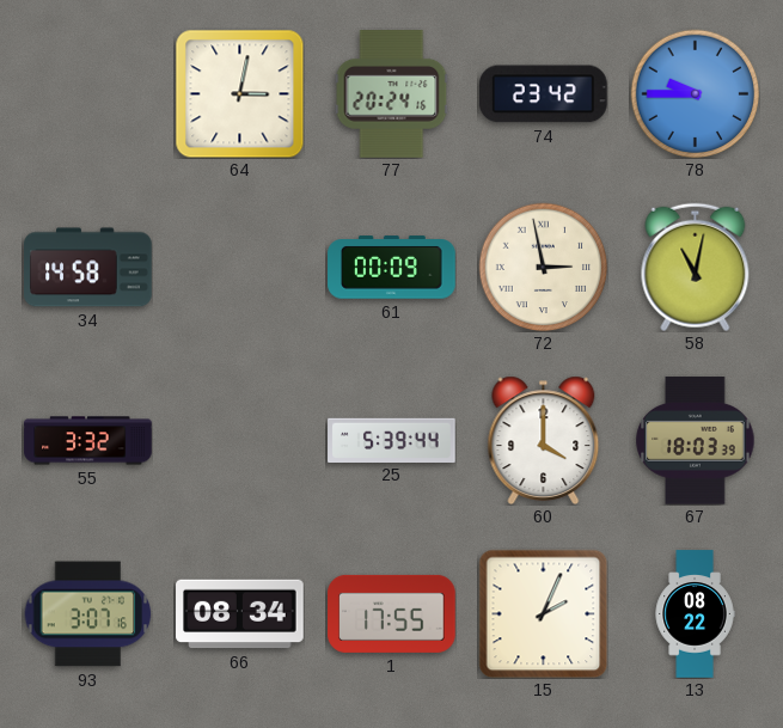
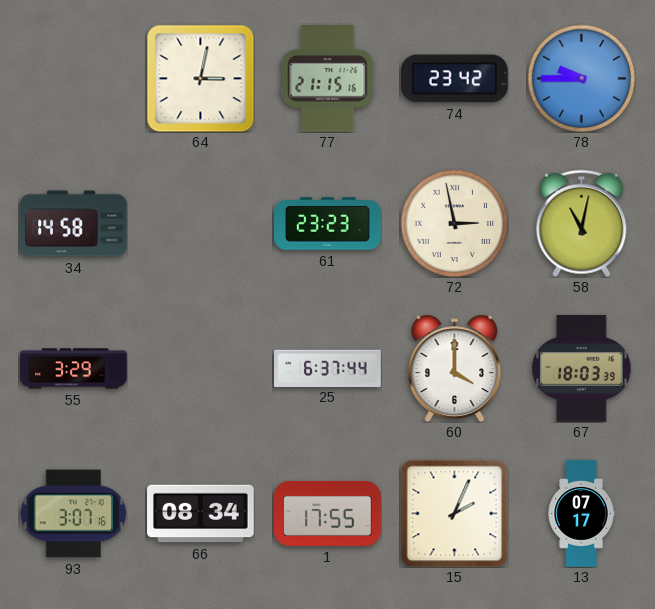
77: 20:24 -> 21:15
61: 00:09 -> 23:23
55: 3:32 -> 3:29
25: 5:39 -> 6:37
13: 08:22 -> 07:17
